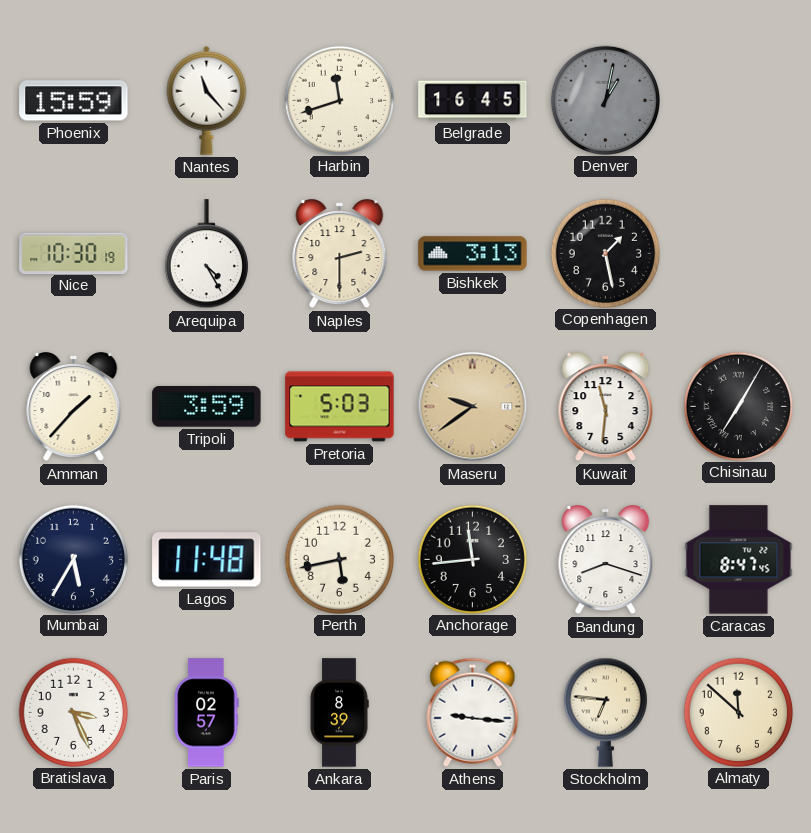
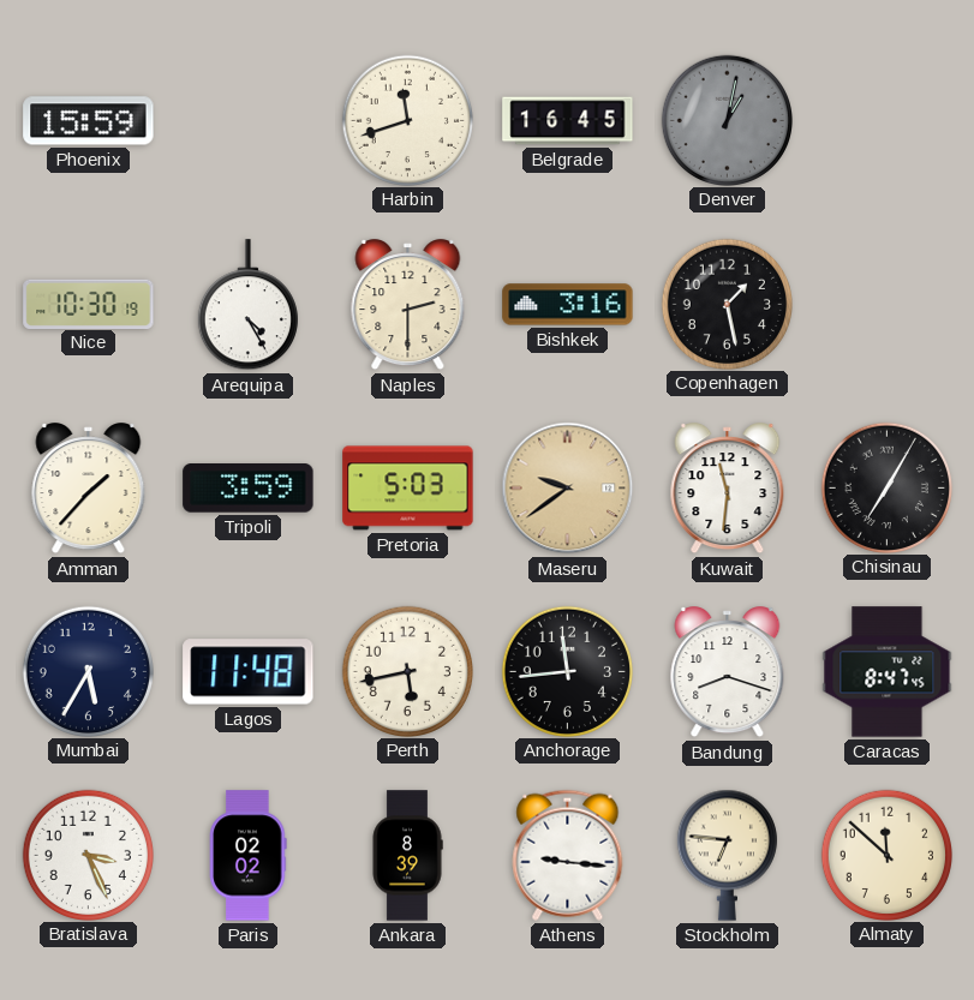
Nantes: 11:23 -> none
Bishkek: 3:13 -> 3:16
Paris: 02:57 -> 02:02
